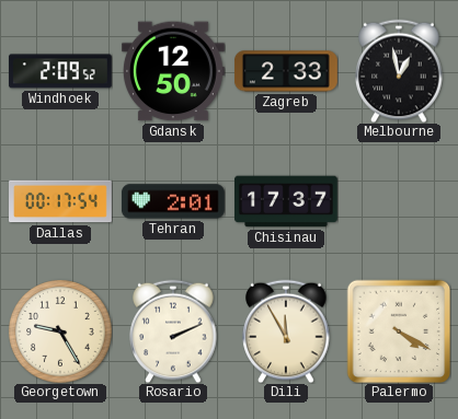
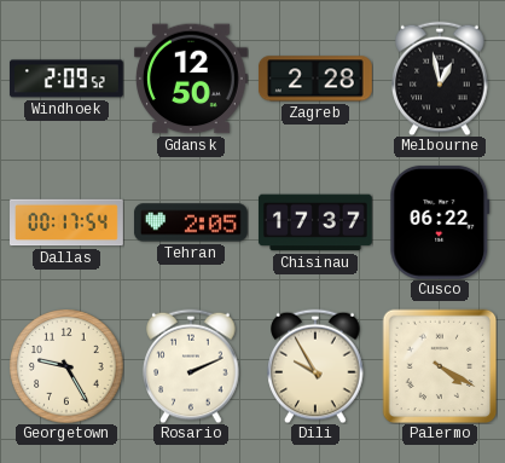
Zagreb: 2:33 -> 2:28
Tehran: 2:01 -> 2:05
Cusco: none -> 06:22
Dili: 11:55 -> 9:55
